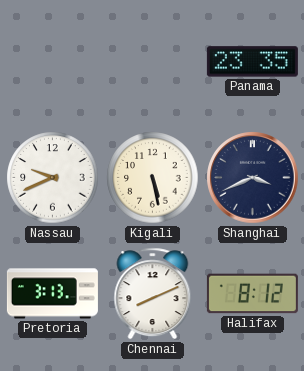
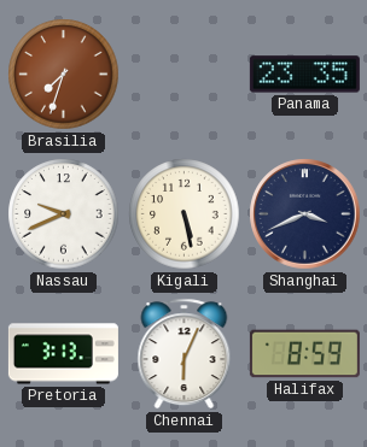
Brasilia: none -> 7:33
Chennai: 8:11 -> 6:04
Halifax: 8:12 -> 8:59
